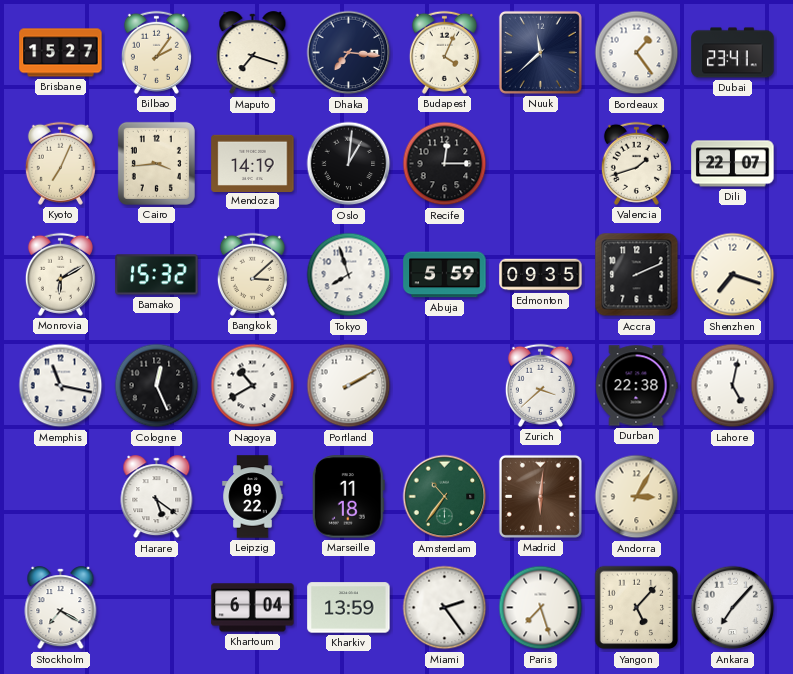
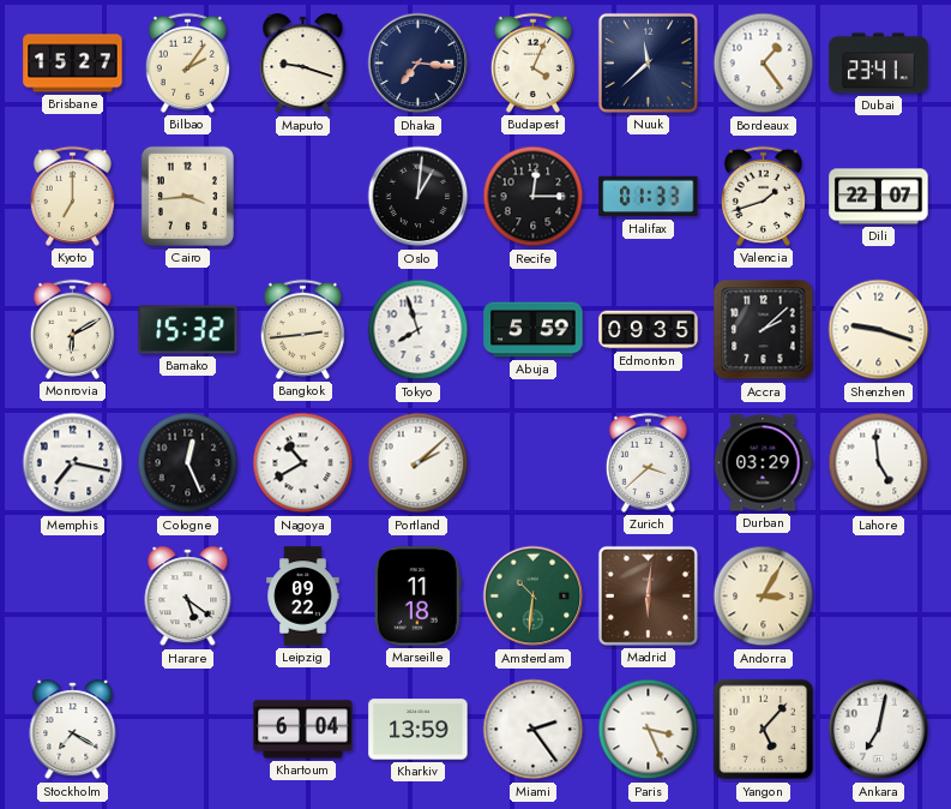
Maputo: 7:18 -> 9:18
Kyoto: 7:04 -> 7:00
Mendoza: 14:19 -> none
Halifax: none -> 01:33
Bangkok: 3:08 -> 2:44
Accra: 2:11 -> 2:08
Shenzhen: 7:18 -> 9:18
Memphis: 11:17 -> 7:17
Portland: 2:10 -> 2:08
Durban: 22:38 -> 03:29
Lahore: 5:02 -> 4:59
Amsterdam: 10:36 -> 10:31
Paris: 7:27 -> 3:26
Ankara: 7:07 -> 7:02
